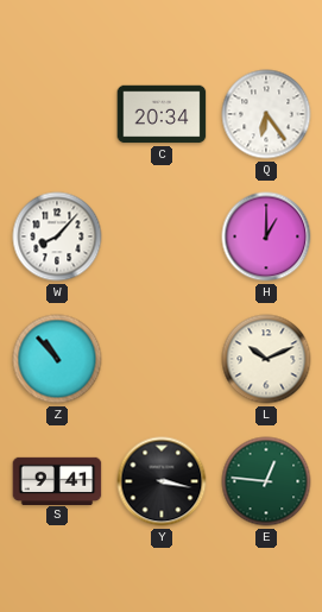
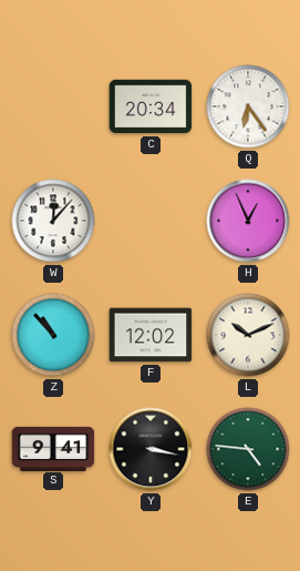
W: 8:07 -> 12:07
H: 1:00 -> 12:56
F: none -> 12:02
E: 12:46 -> 4:46
